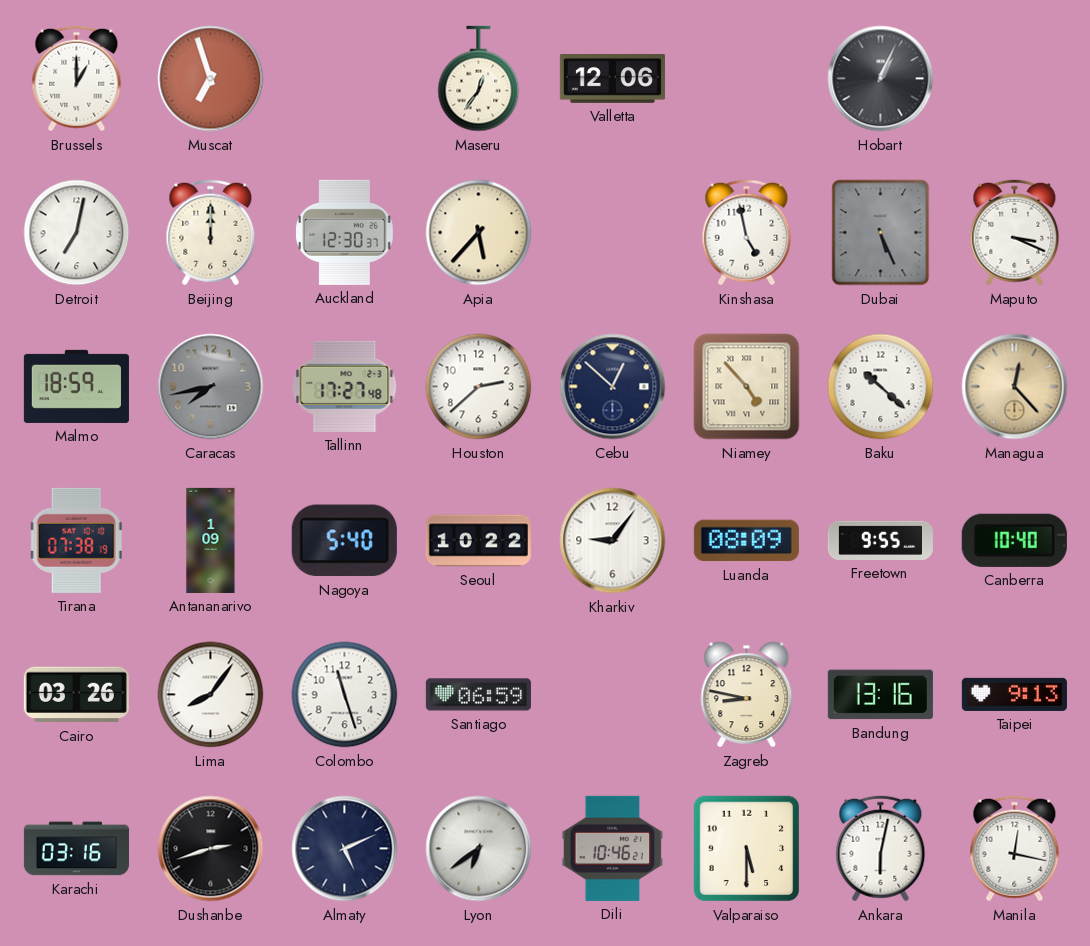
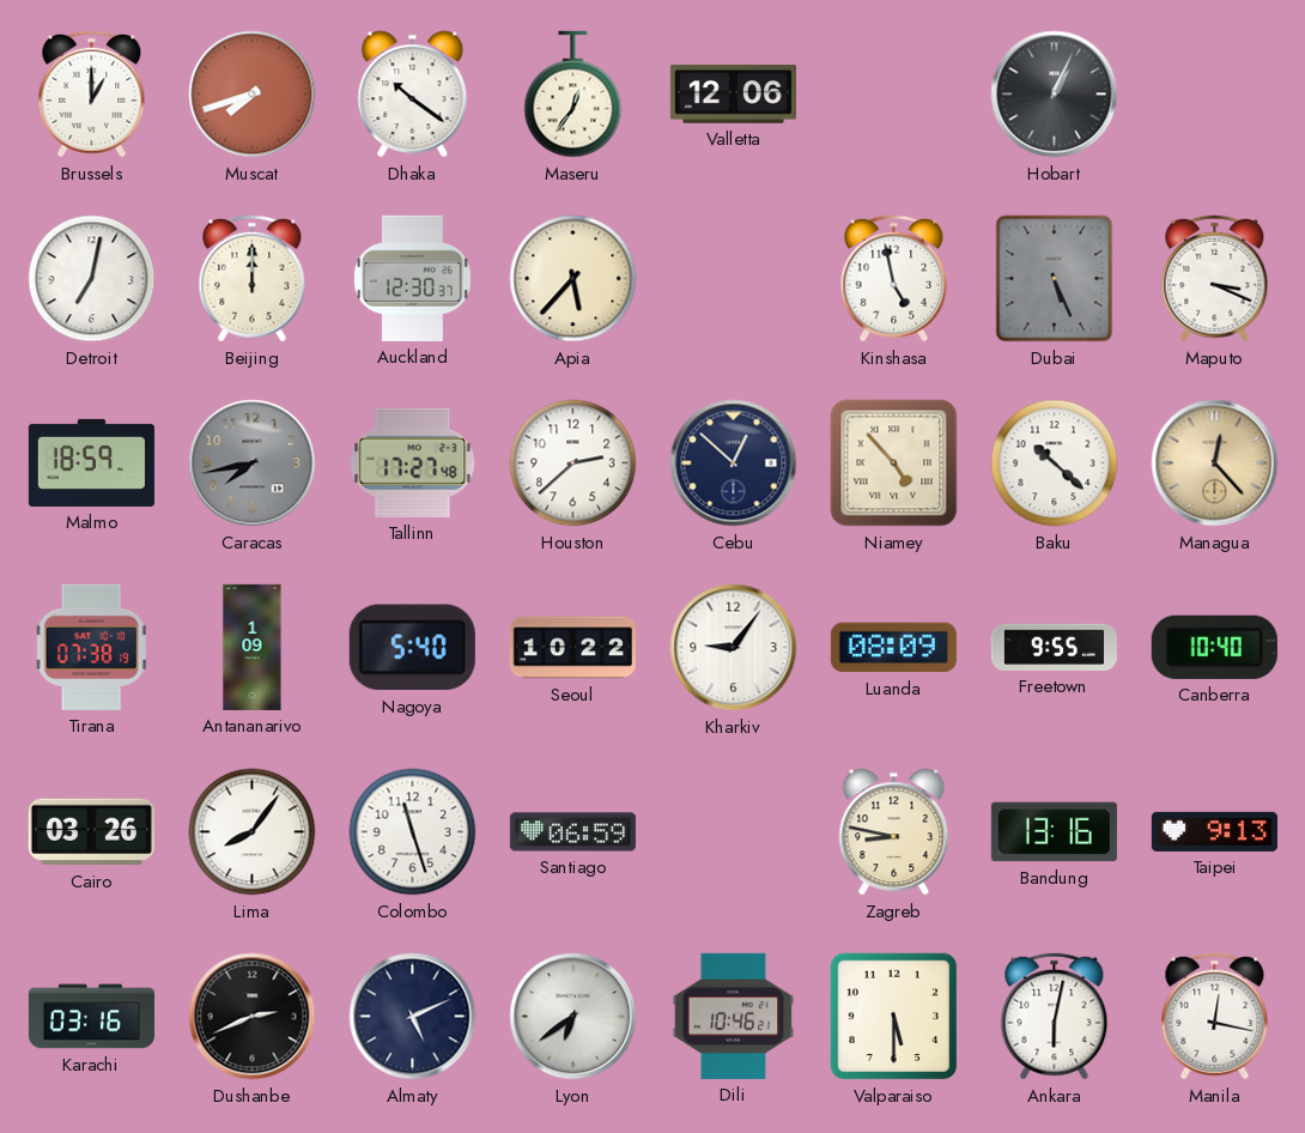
Muscat: 6:57 -> 7:42
Dhaka: none -> 10:21
Dushanbe: 2:42 -> 2:41
